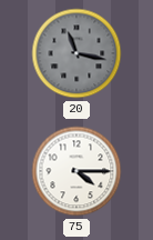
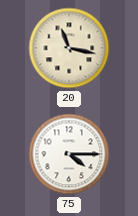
20 dial: grey -> cream
